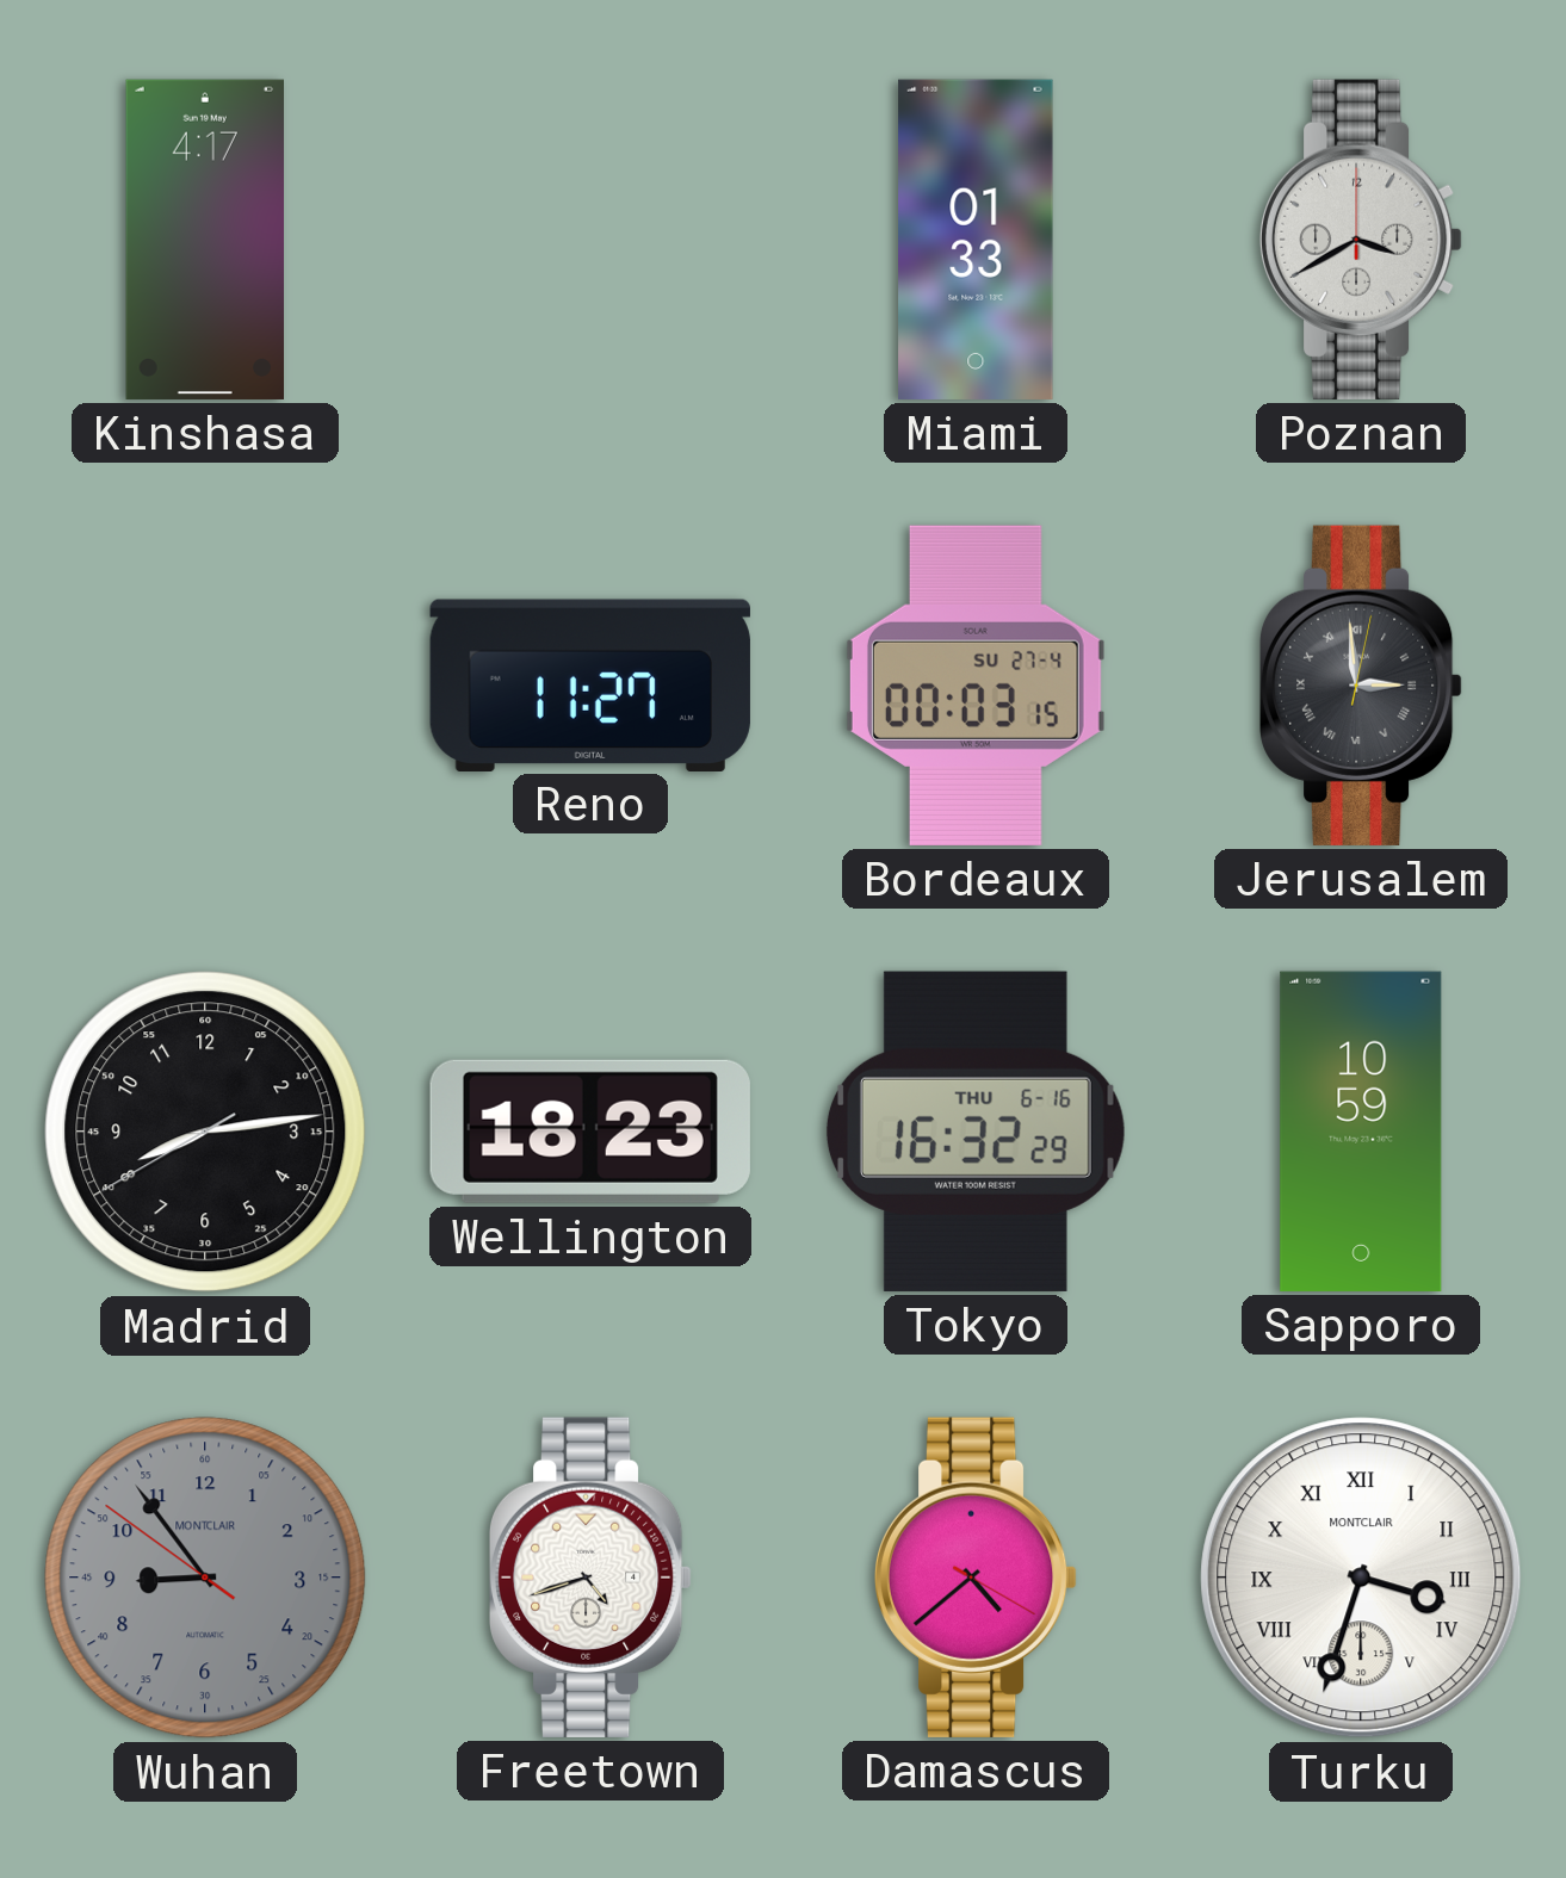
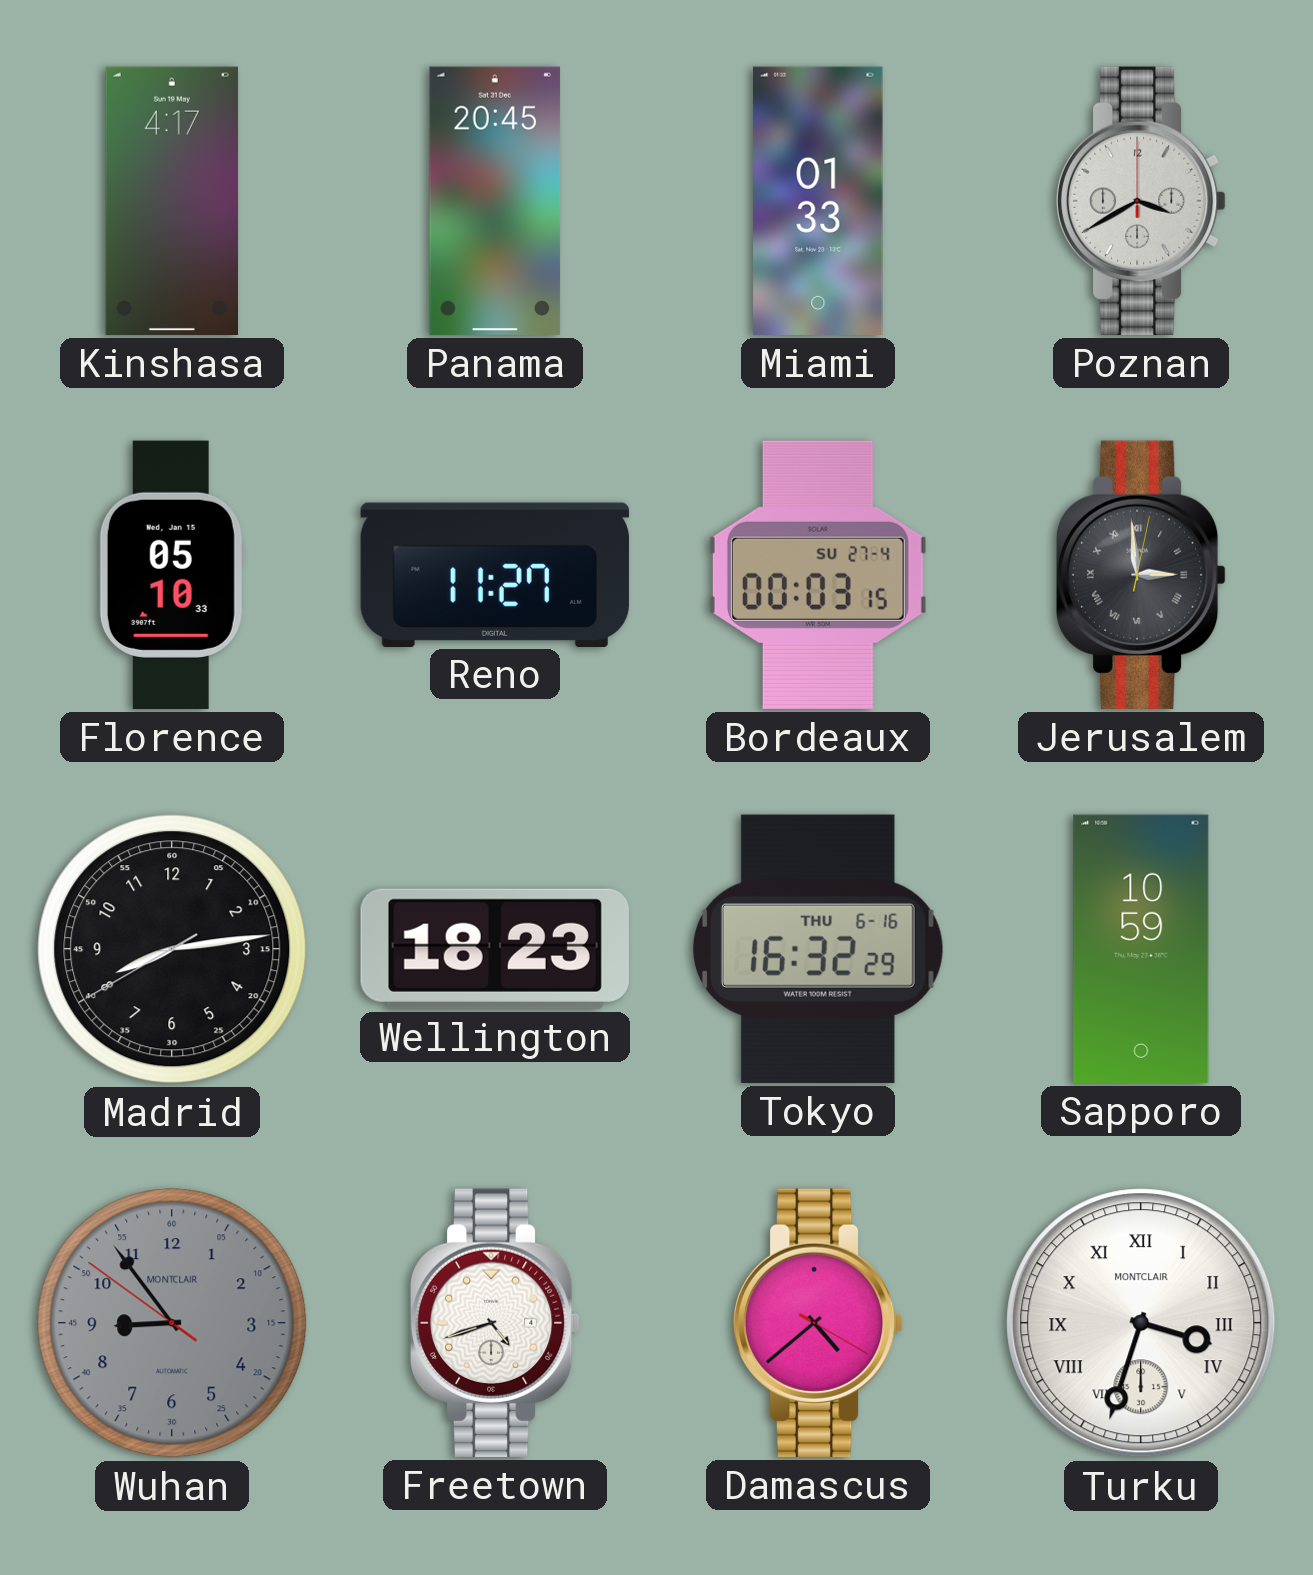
Panama: none -> 20:45
Florence: none -> 05:10
